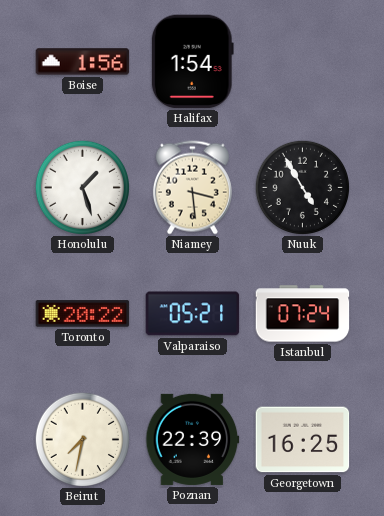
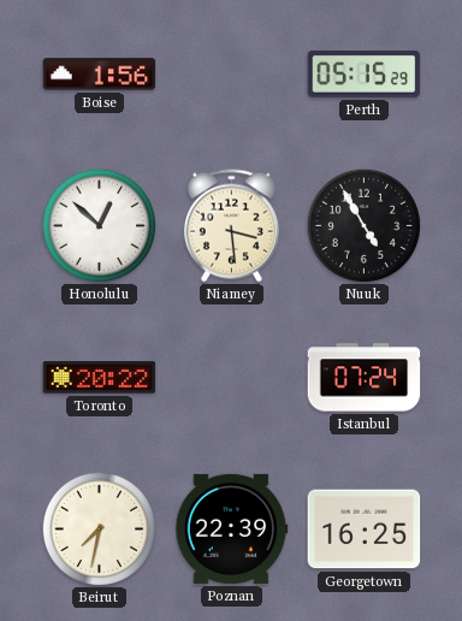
Halifax: 1:54 -> none
Perth: none -> 05:15
Honolulu: 1:27 -> 12:52
Valparaiso: 05:21 -> none
